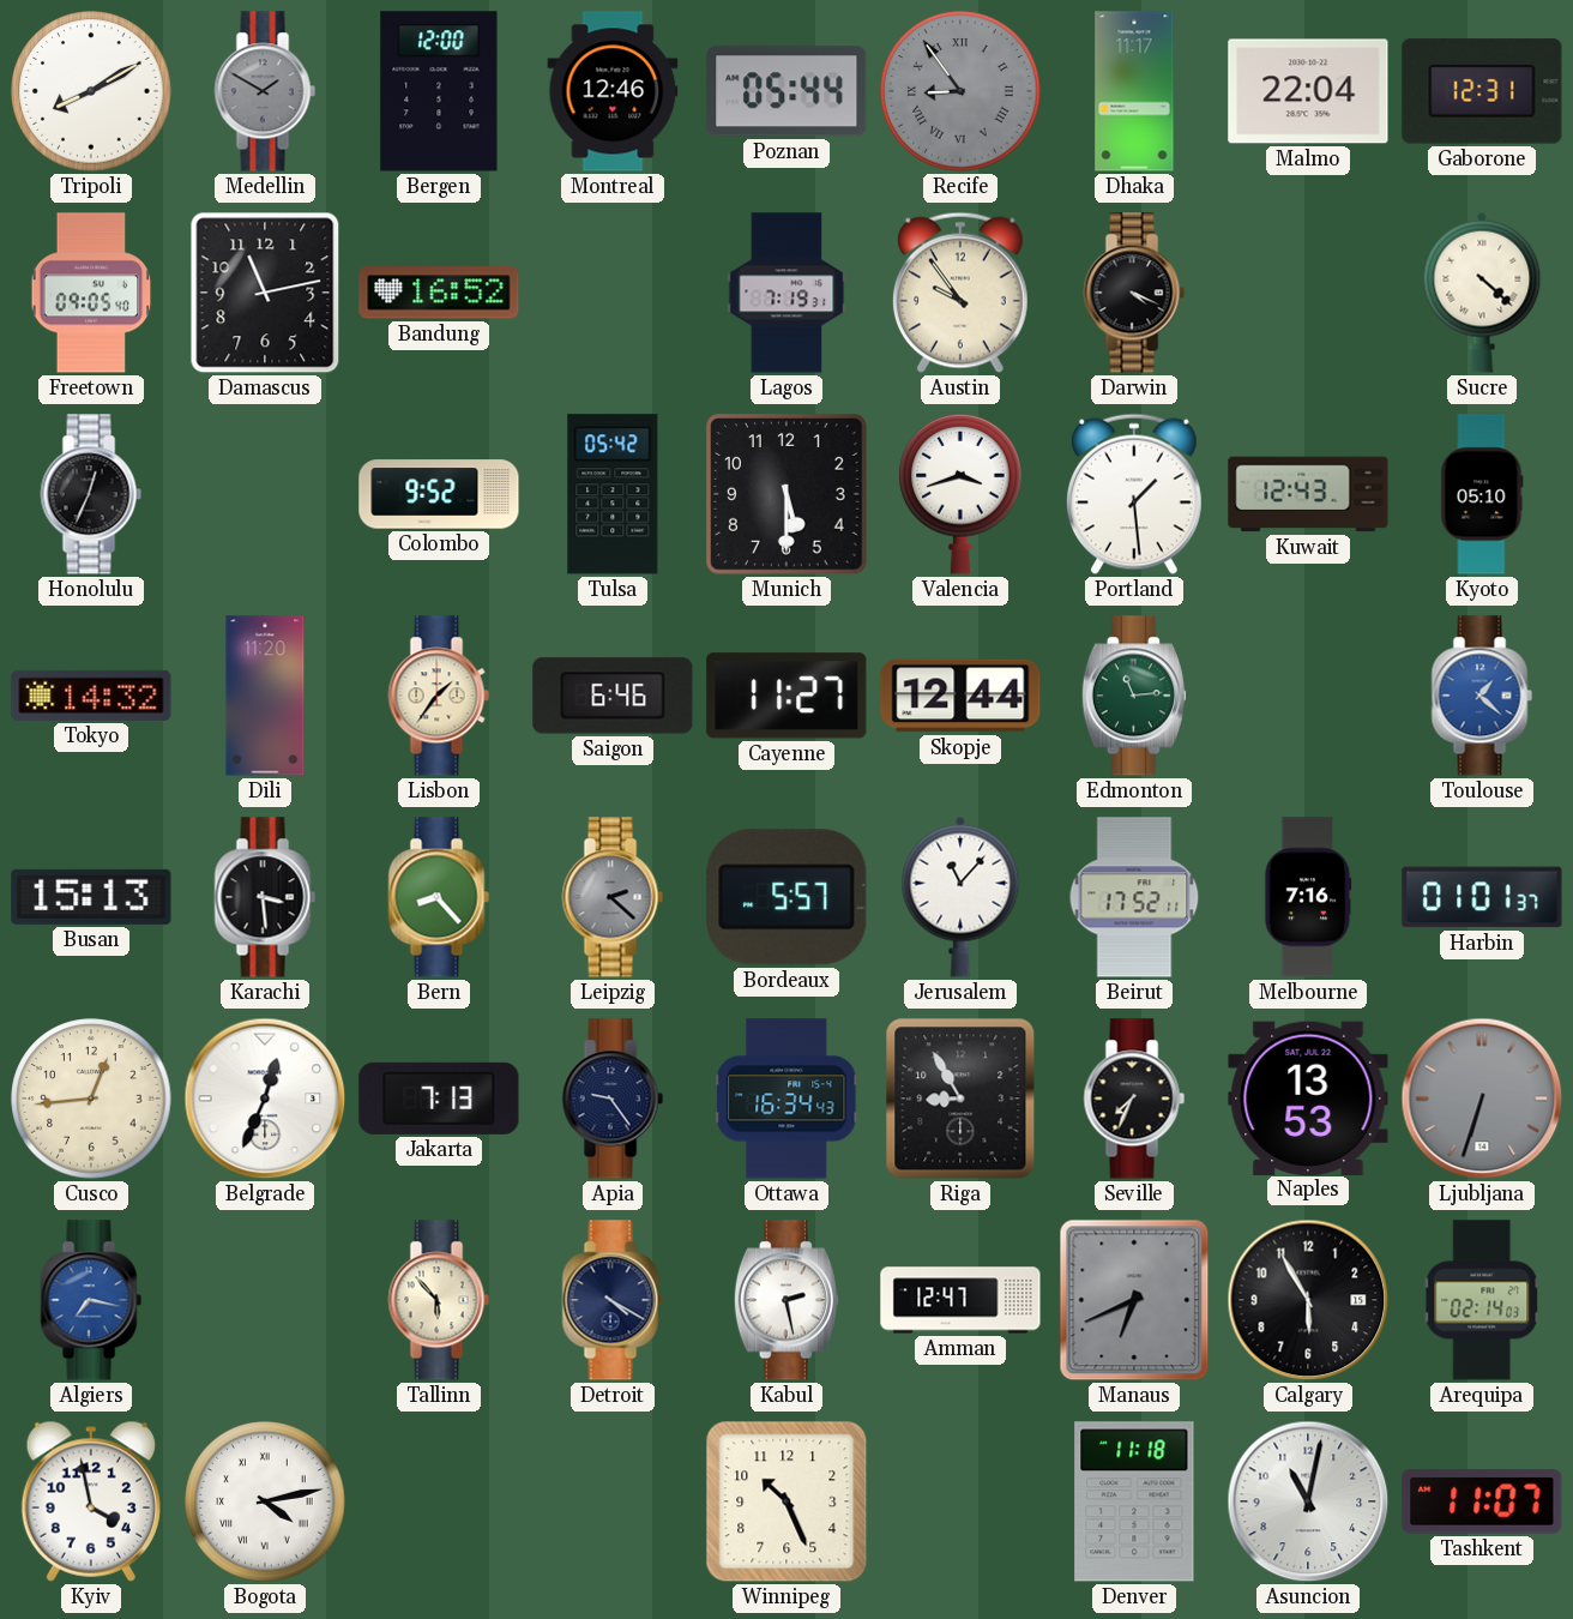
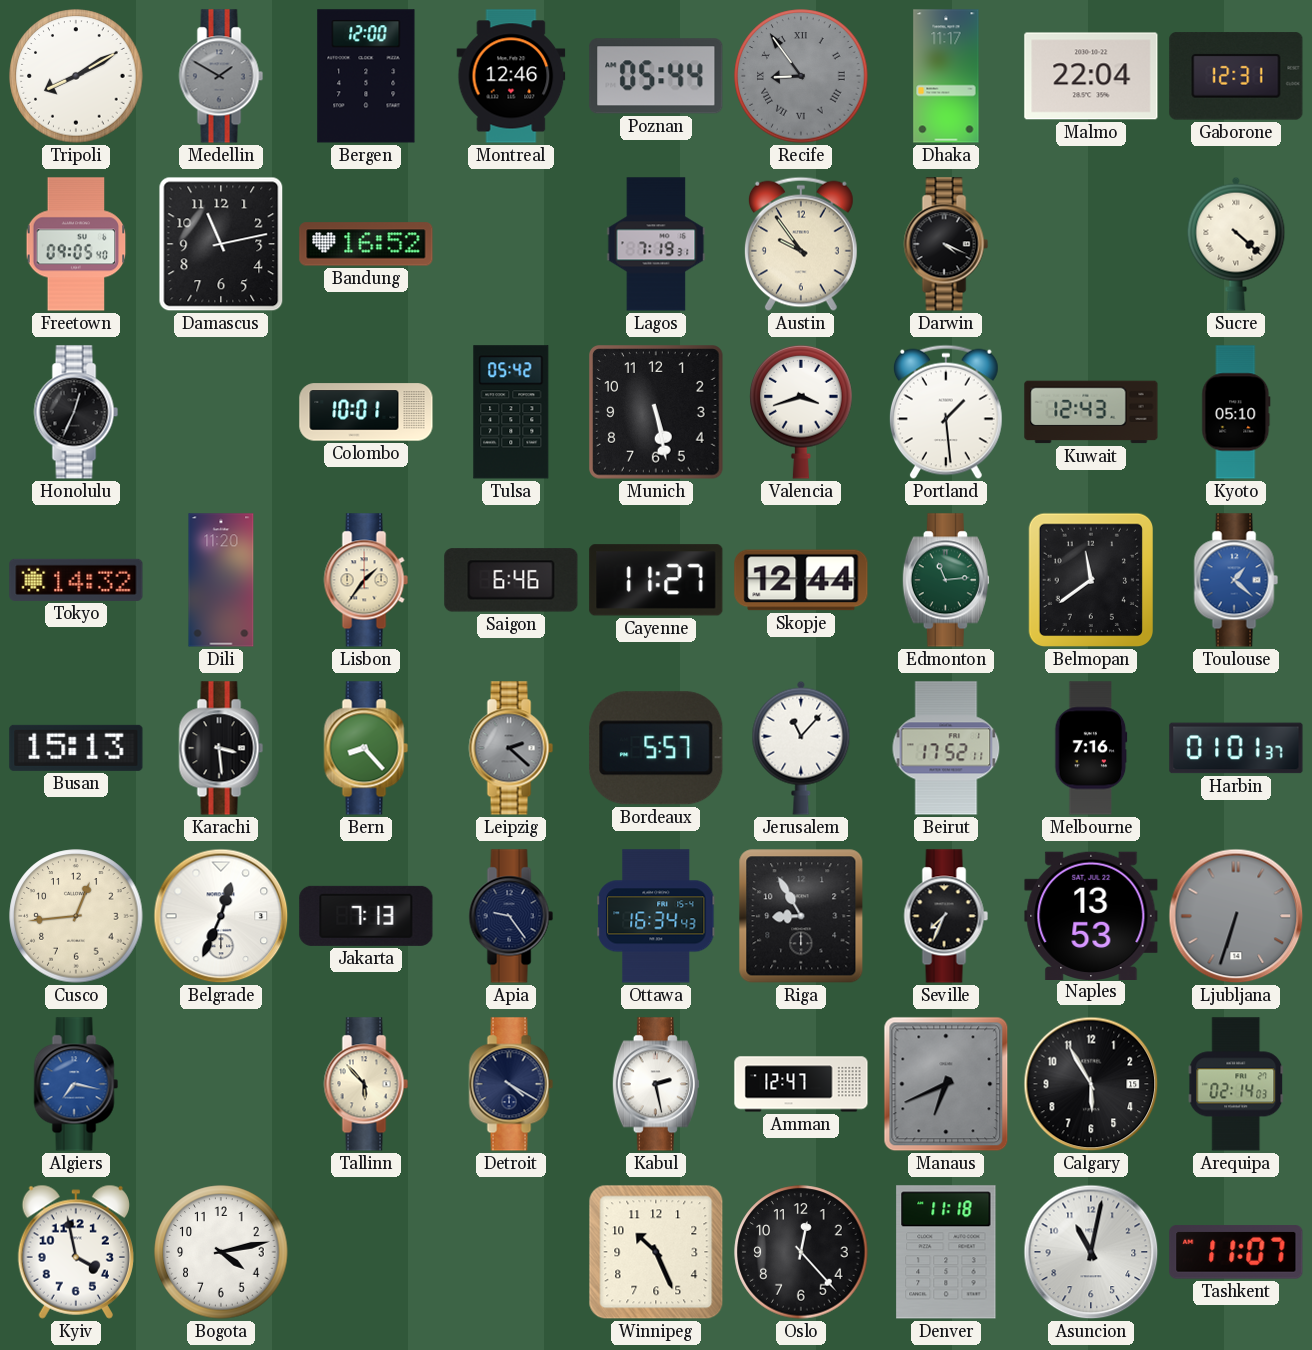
Colombo: 9:52 -> 10:01
Munich: 5:30 -> 5:28
Belmopan: none -> 11:39
Bogota numerals: Roman -> Arabic
Oslo: none -> 12:23
